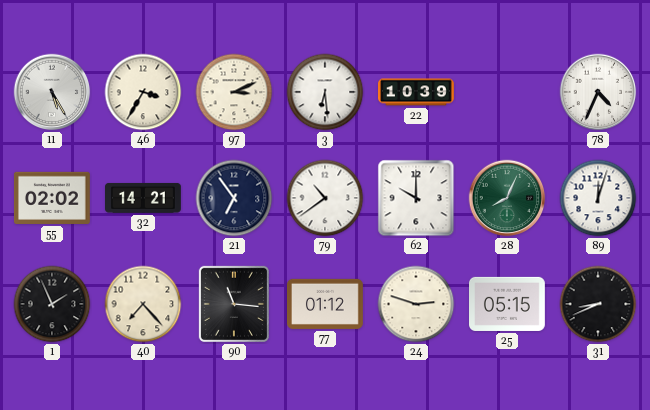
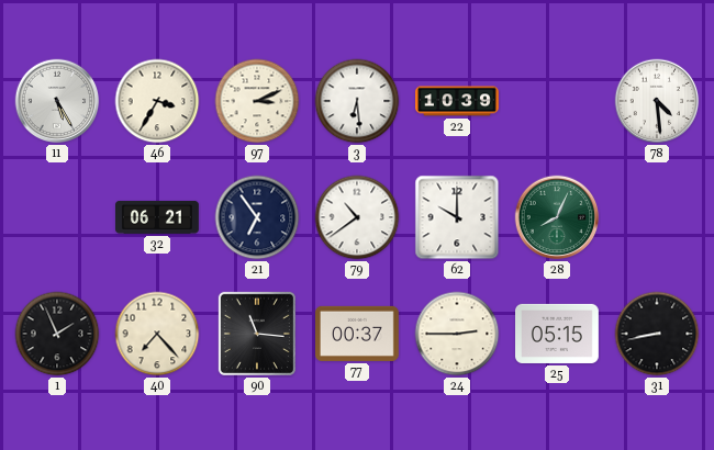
78: 4:34 -> 4:29
55: 02:02 -> none
32: 14:21 -> 06:21
89: 12:03 -> none
77: 01:12 -> 00:37
24: 2:48 -> 2:45
31: 8:41 -> 8:43
